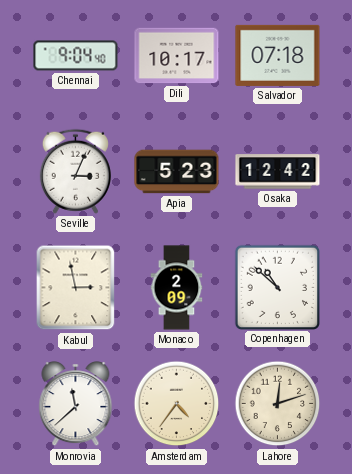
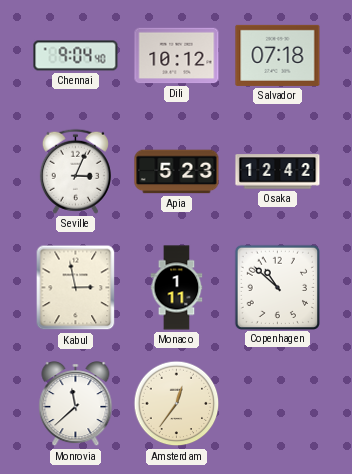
Dili: 10:17 -> 10:12
Monaco: 2:09 -> 1:11
Amsterdam: 4:36 -> 12:36
Lahore: 12:12 -> none
